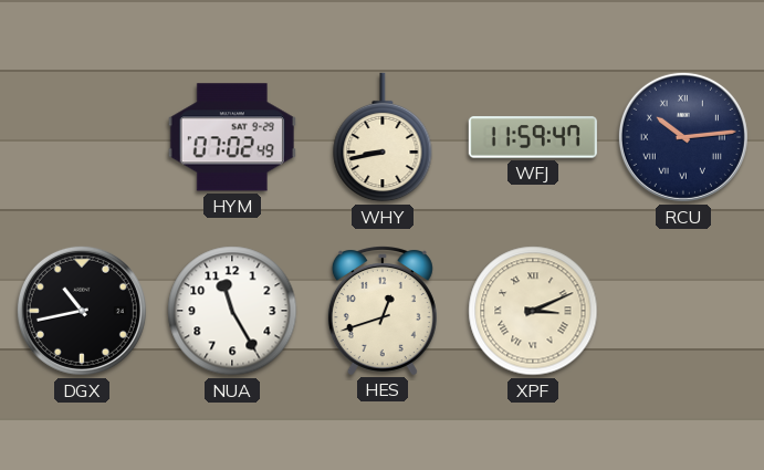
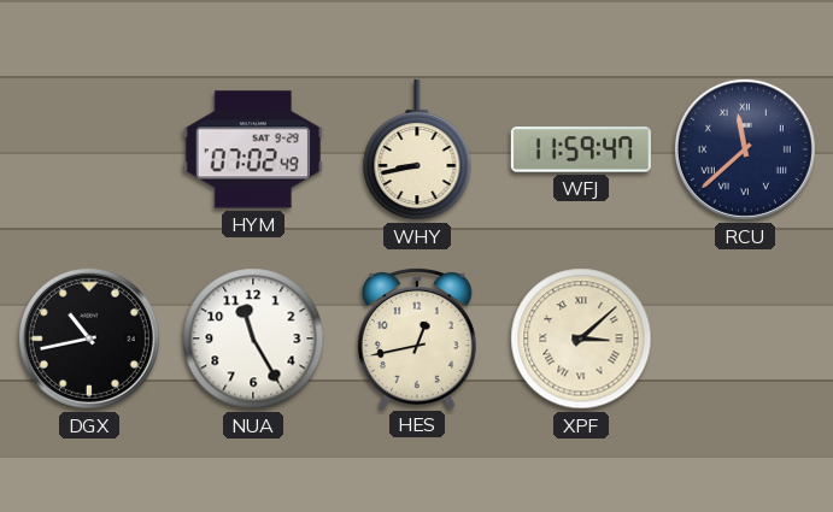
RCU: 10:14 -> 11:38
HES: 12:42 -> 12:43
XPF: 3:11 -> 3:08
